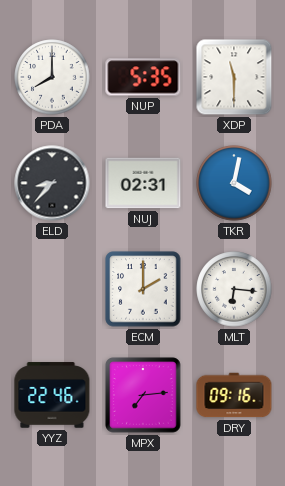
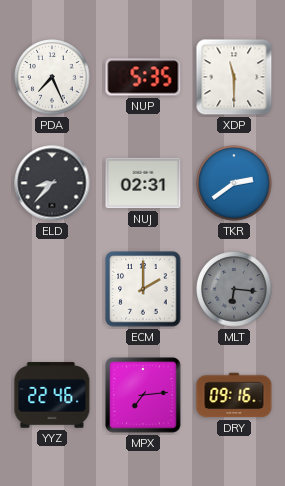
PDA: 8:00 -> 7:26
TKR: 4:02 -> 2:39
MLT dial: white -> grey
